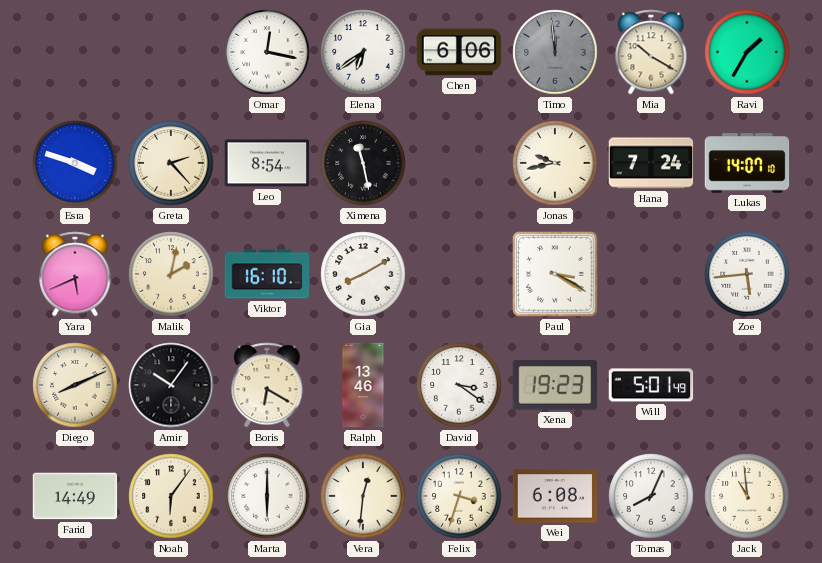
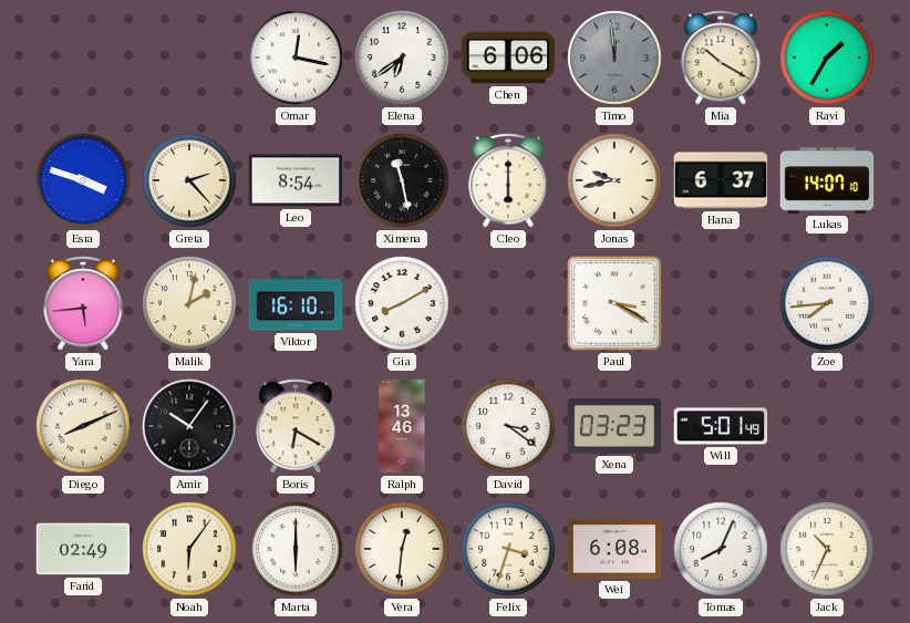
Cleo: none -> 6:00
Hana: 7:24 -> 6:37
Yara: 5:41 -> 5:44
Zoe: 5:44 -> 7:44
Xena: 19:23 -> 03:23
Farid: 14:49 -> 02:49
Jack: 10:59 -> 10:34
